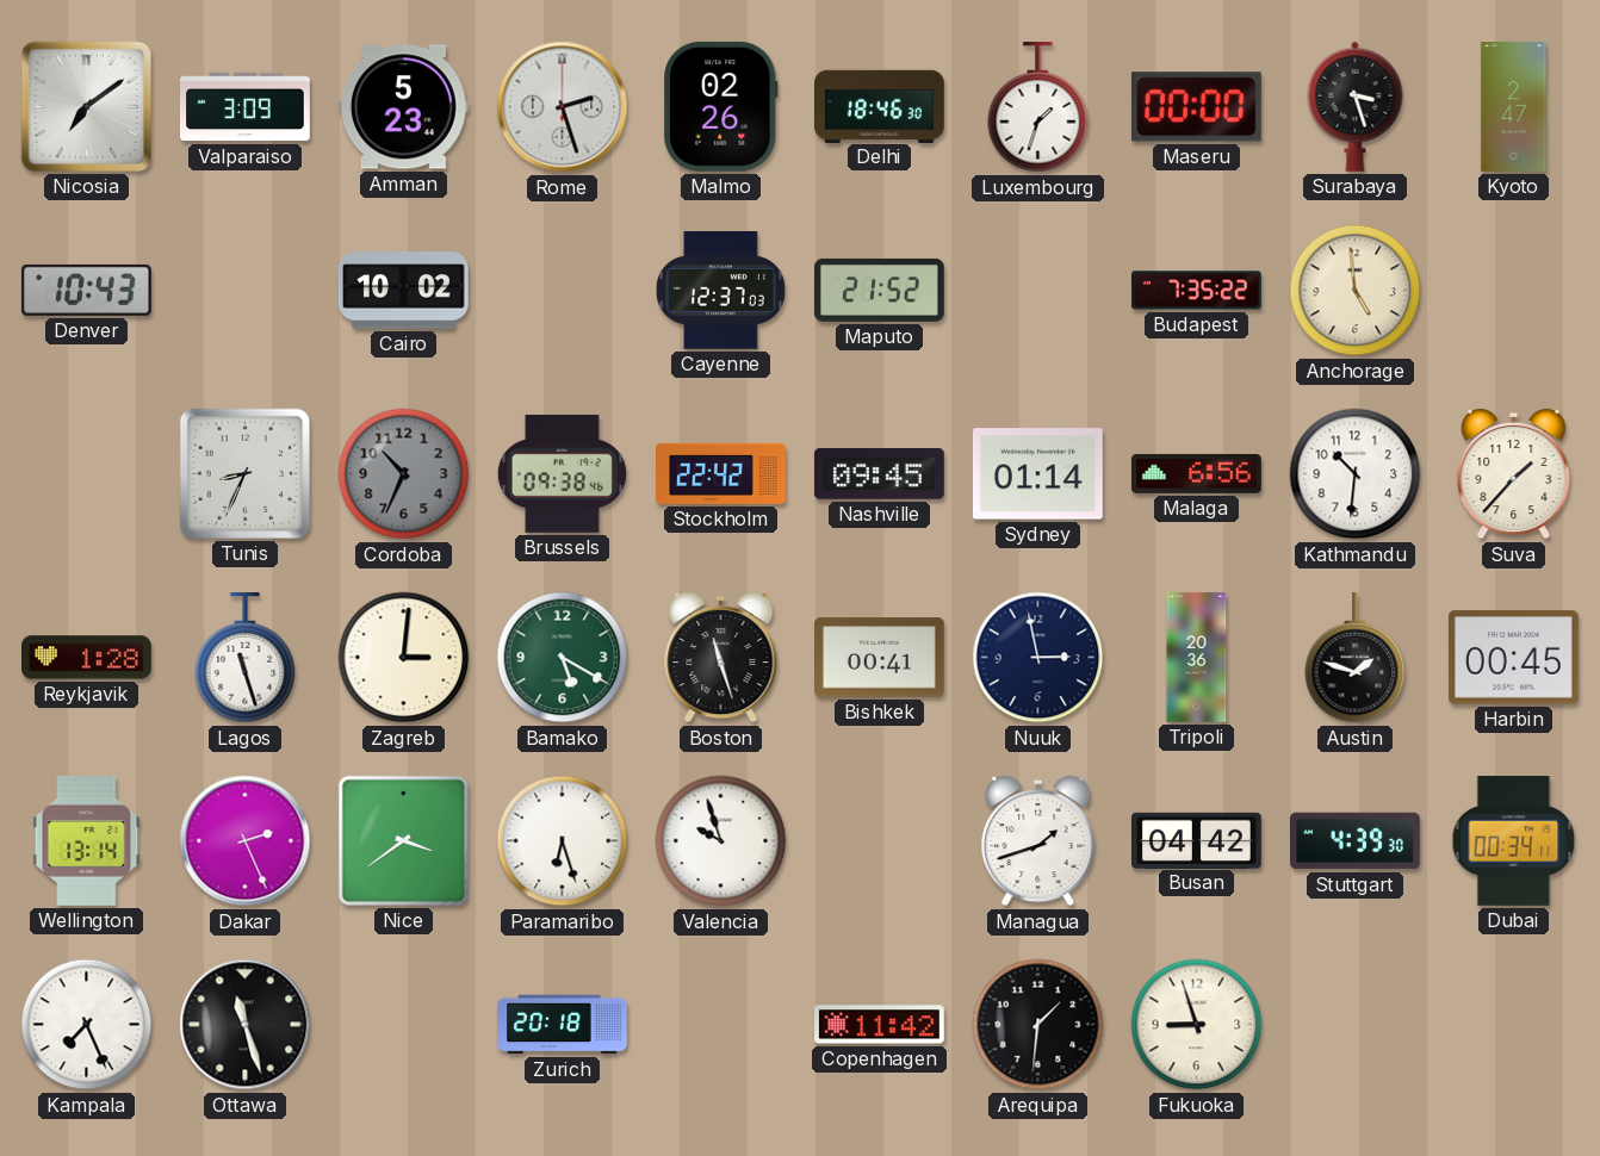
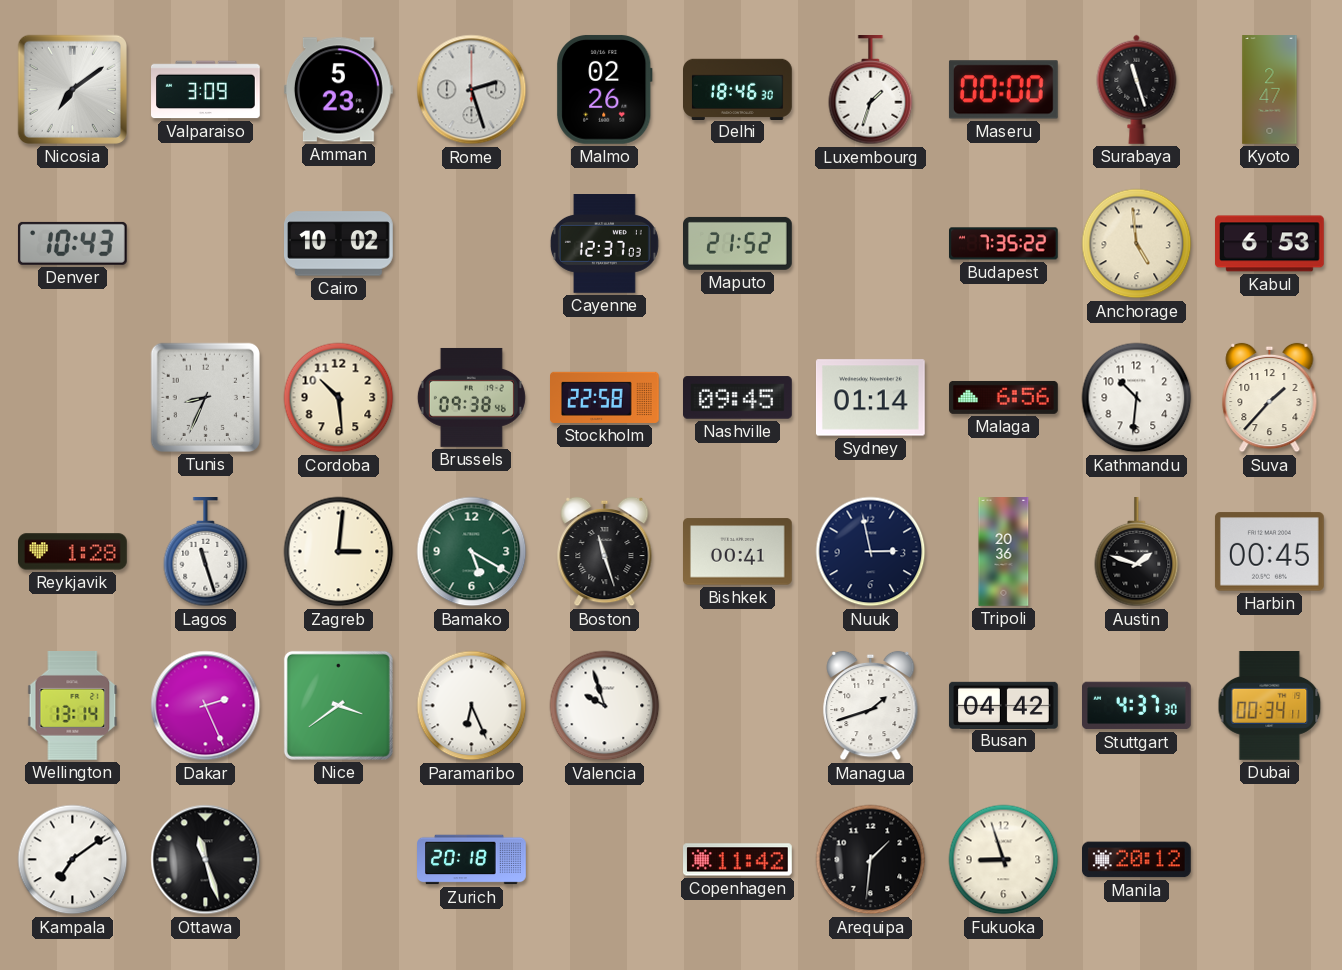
Surabaya: 3:27 -> 11:27
Kabul: none -> 6:53
Cordoba: 10:34 -> 10:29
Cordoba dial: grey -> cream
Stockholm: 22:42 -> 22:58
Paramaribo: 6:27 -> 6:26
Stuttgart: 4:39 -> 4:37
Kampala: 7:26 -> 7:09
Manila: none -> 20:12
